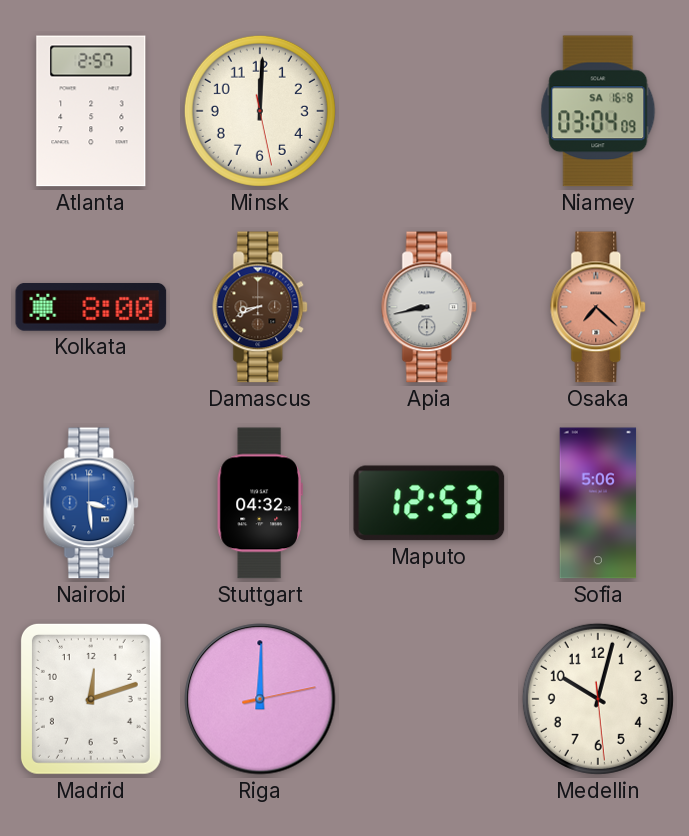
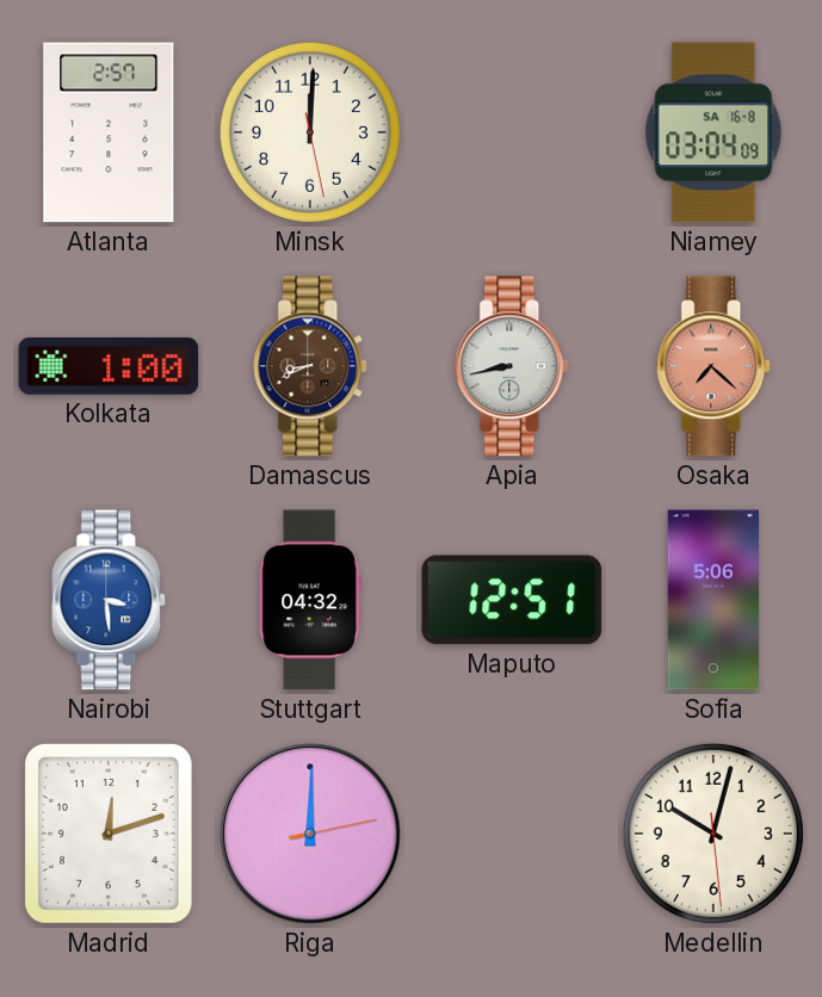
Kolkata: 8:00 -> 1:00
Maputo: 12:53 -> 12:51
